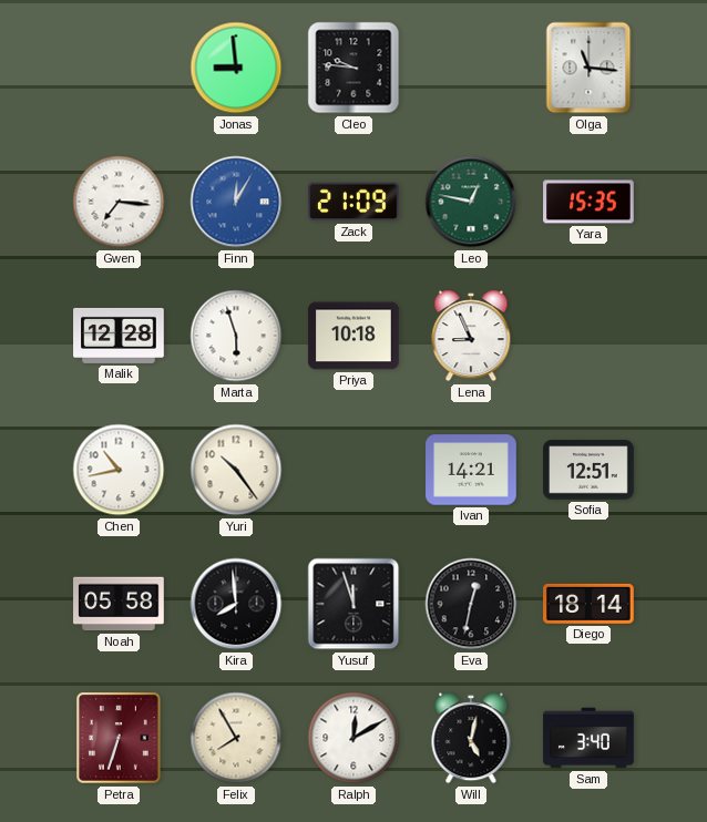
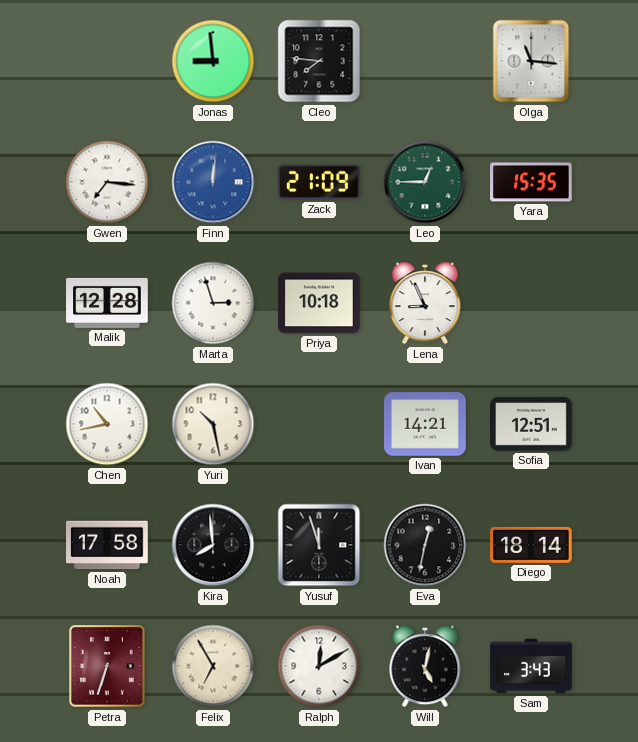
Cleo: 9:46 -> 7:46
Finn: 12:05 -> 12:01
Leo: 12:47 -> 12:45
Marta: 5:57 -> 2:57
Yuri: 10:24 -> 10:28
Noah: 05:58 -> 17:58
Felix: 7:55 -> 6:55
Sam: 3:40 -> 3:43
